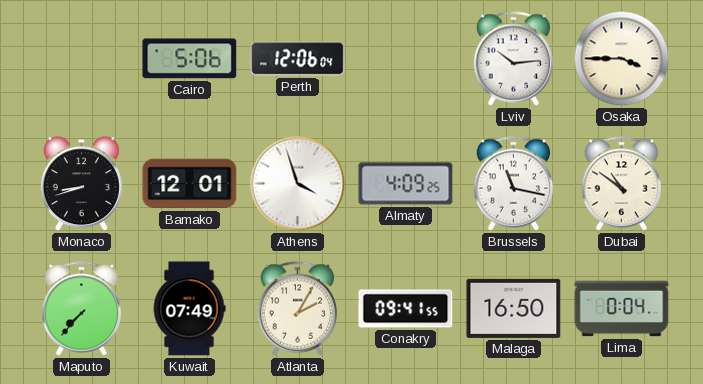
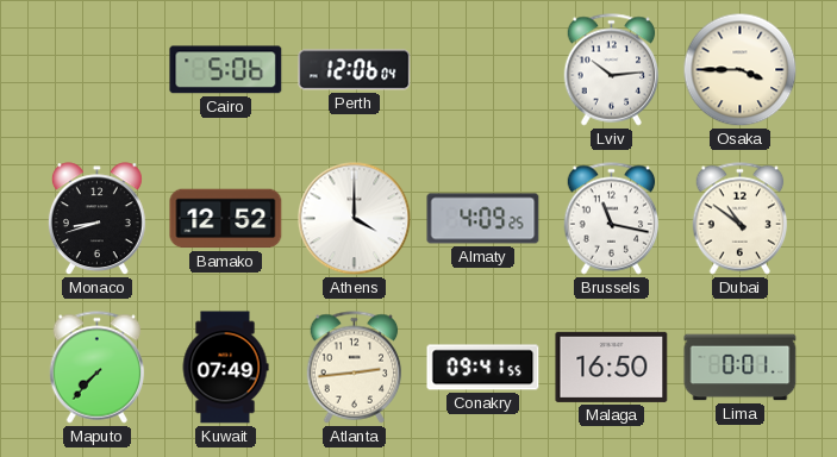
Bamako: 12:01 -> 12:52
Athens: 3:57 -> 4:00
Atlanta: 2:05 -> 2:44
Lima: 0:04 -> 0:01
